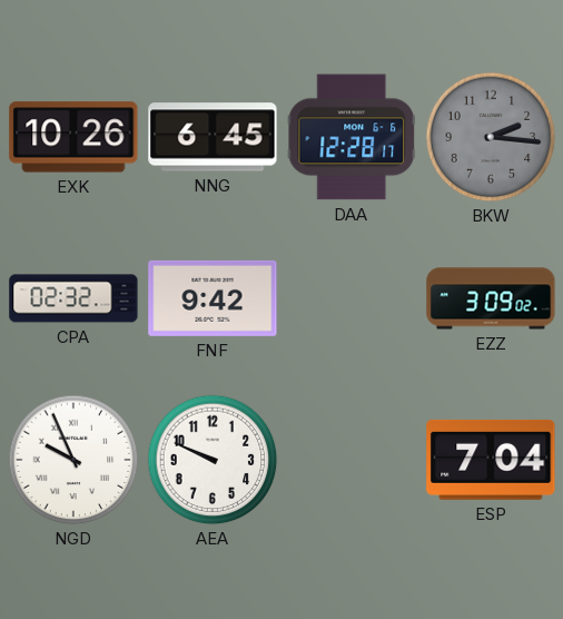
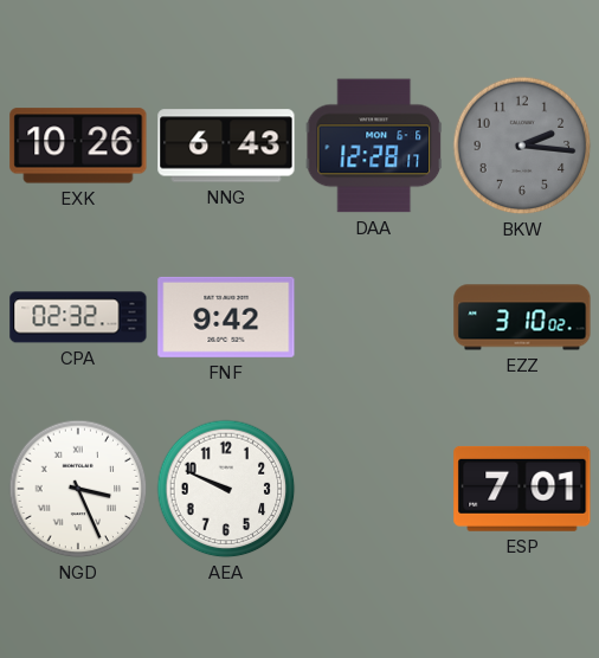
NNG: 6:45 -> 6:43
EZZ: 3:09 -> 3:10
NGD: 9:56 -> 3:26
ESP: 7:04 -> 7:01
